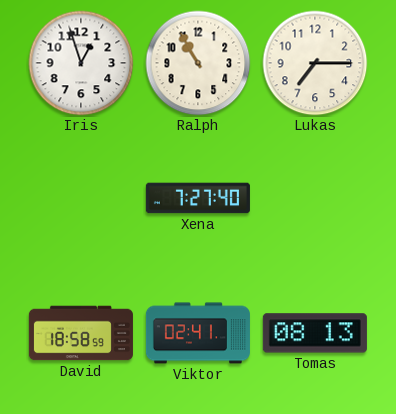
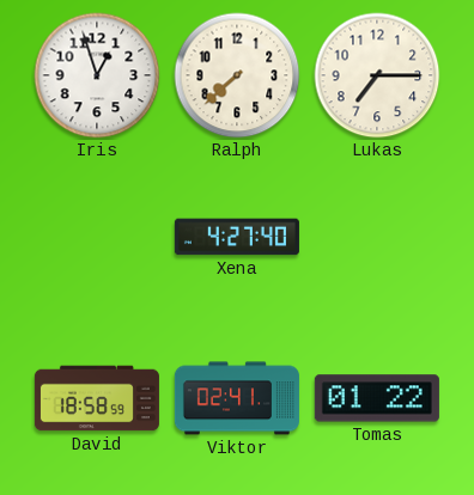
Ralph: 10:55 -> 7:38
Xena: 7:27 -> 4:27
Tomas: 08:13 -> 01:22
